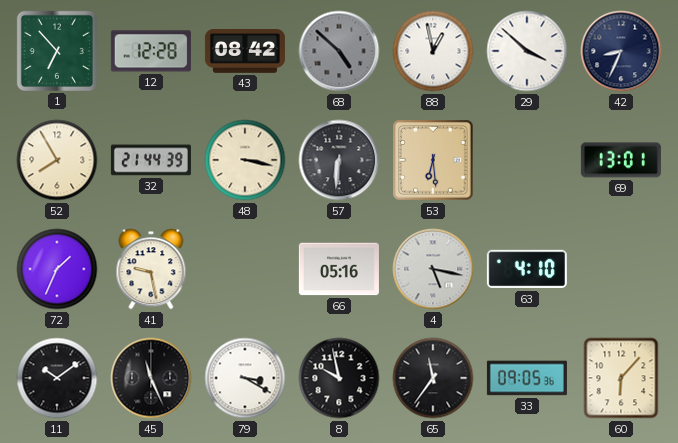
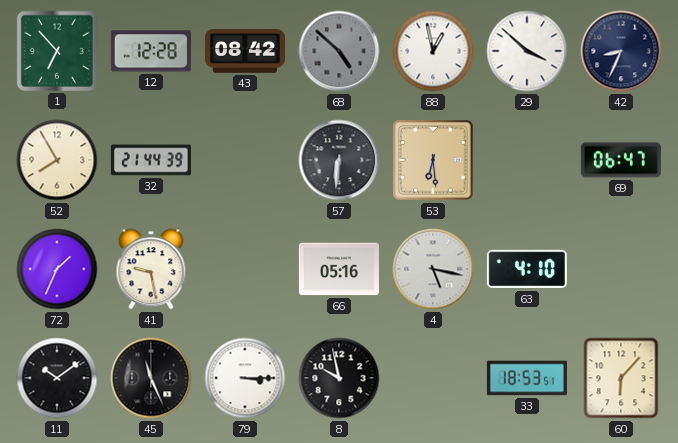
48: 3:17 -> none
69: 13:01 -> 06:47
79: 3:20 -> 3:15
65: 11:36 -> none
33: 09:05 -> 18:53
